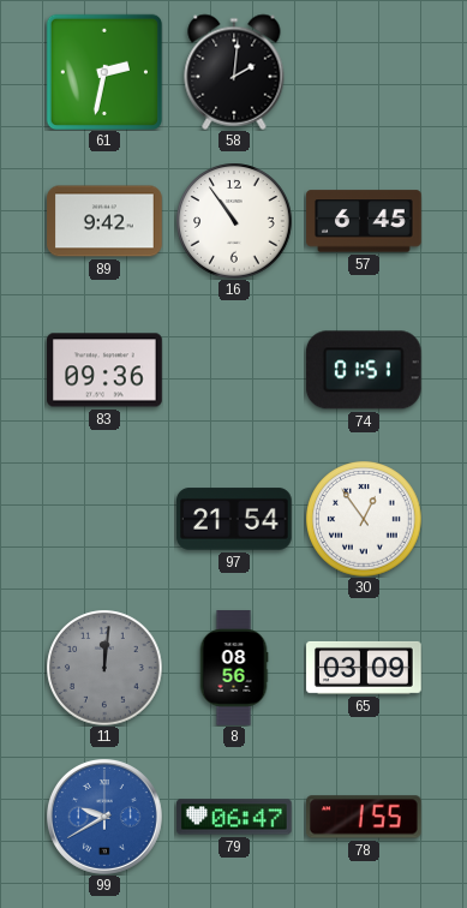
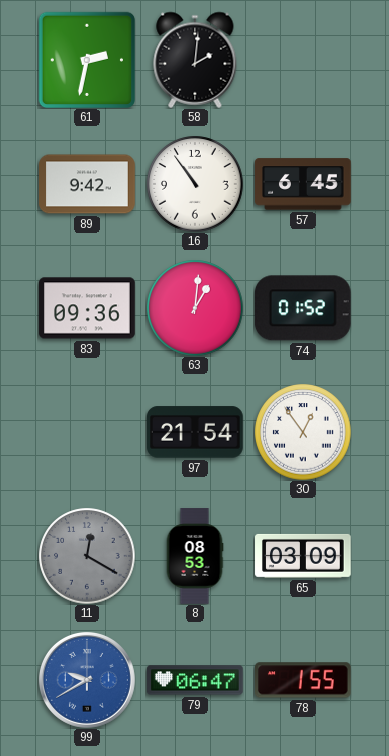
63: none -> 1:01
74: 01:51 -> 01:52
11: 12:01 -> 12:20
8: 08:56 -> 08:53
